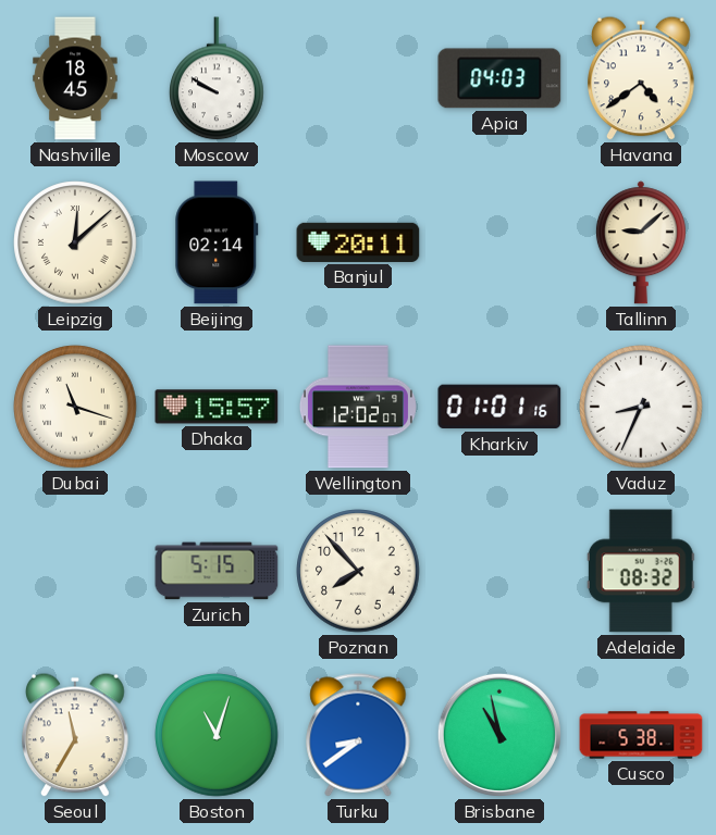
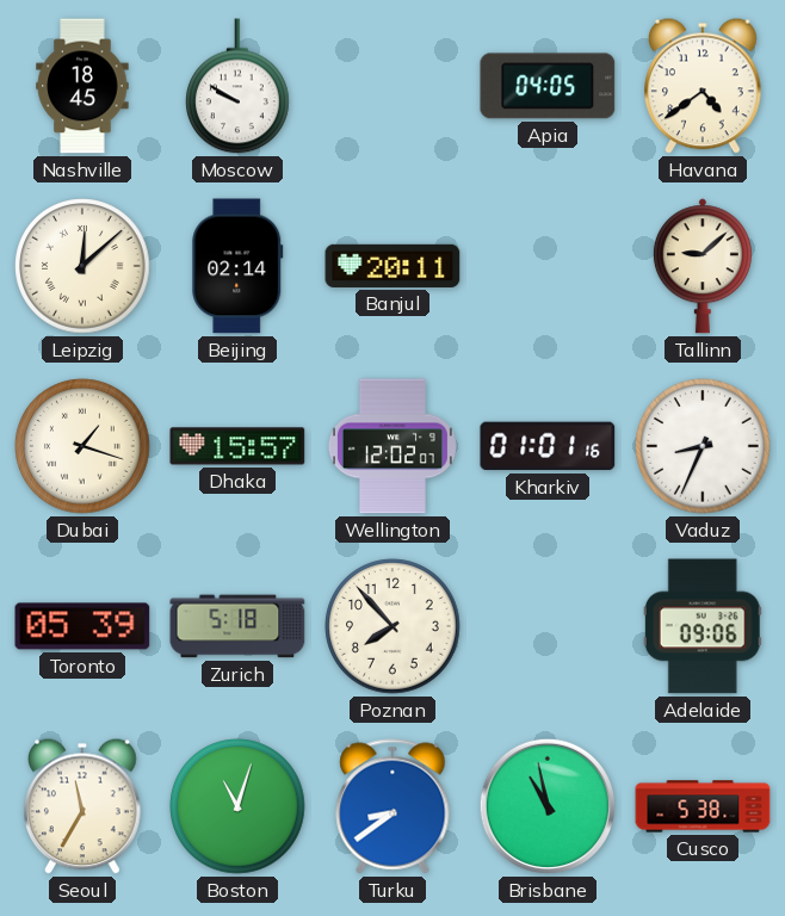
Apia: 04:03 -> 04:05
Dubai: 11:18 -> 1:18
Toronto: none -> 05:39
Zurich: 5:15 -> 5:18
Adelaide: 08:32 -> 09:06
